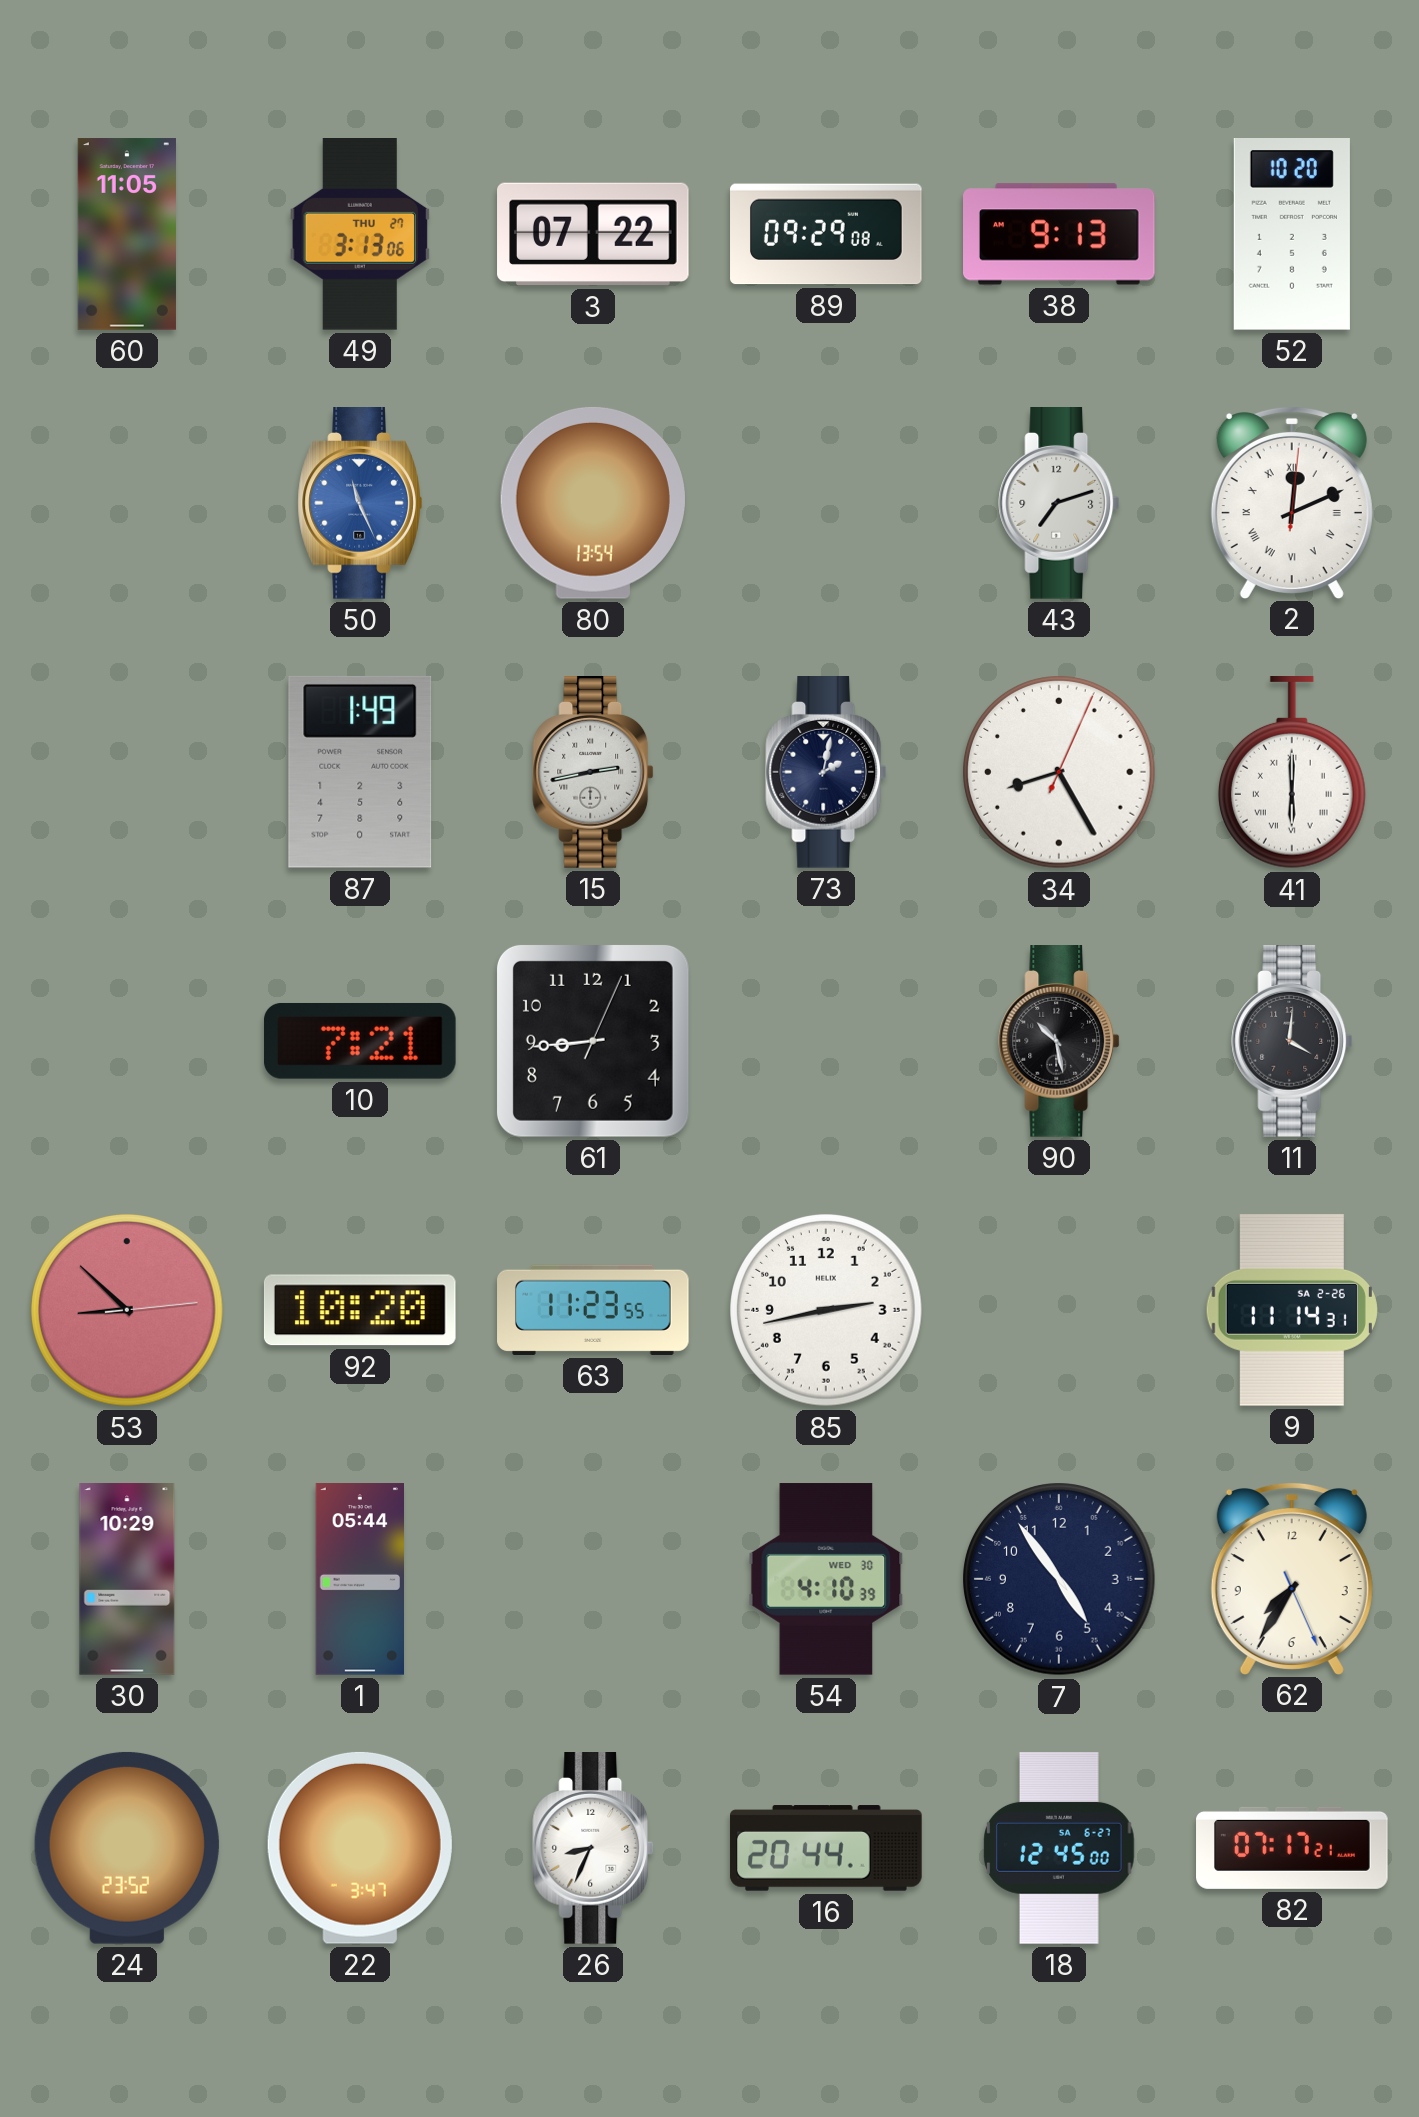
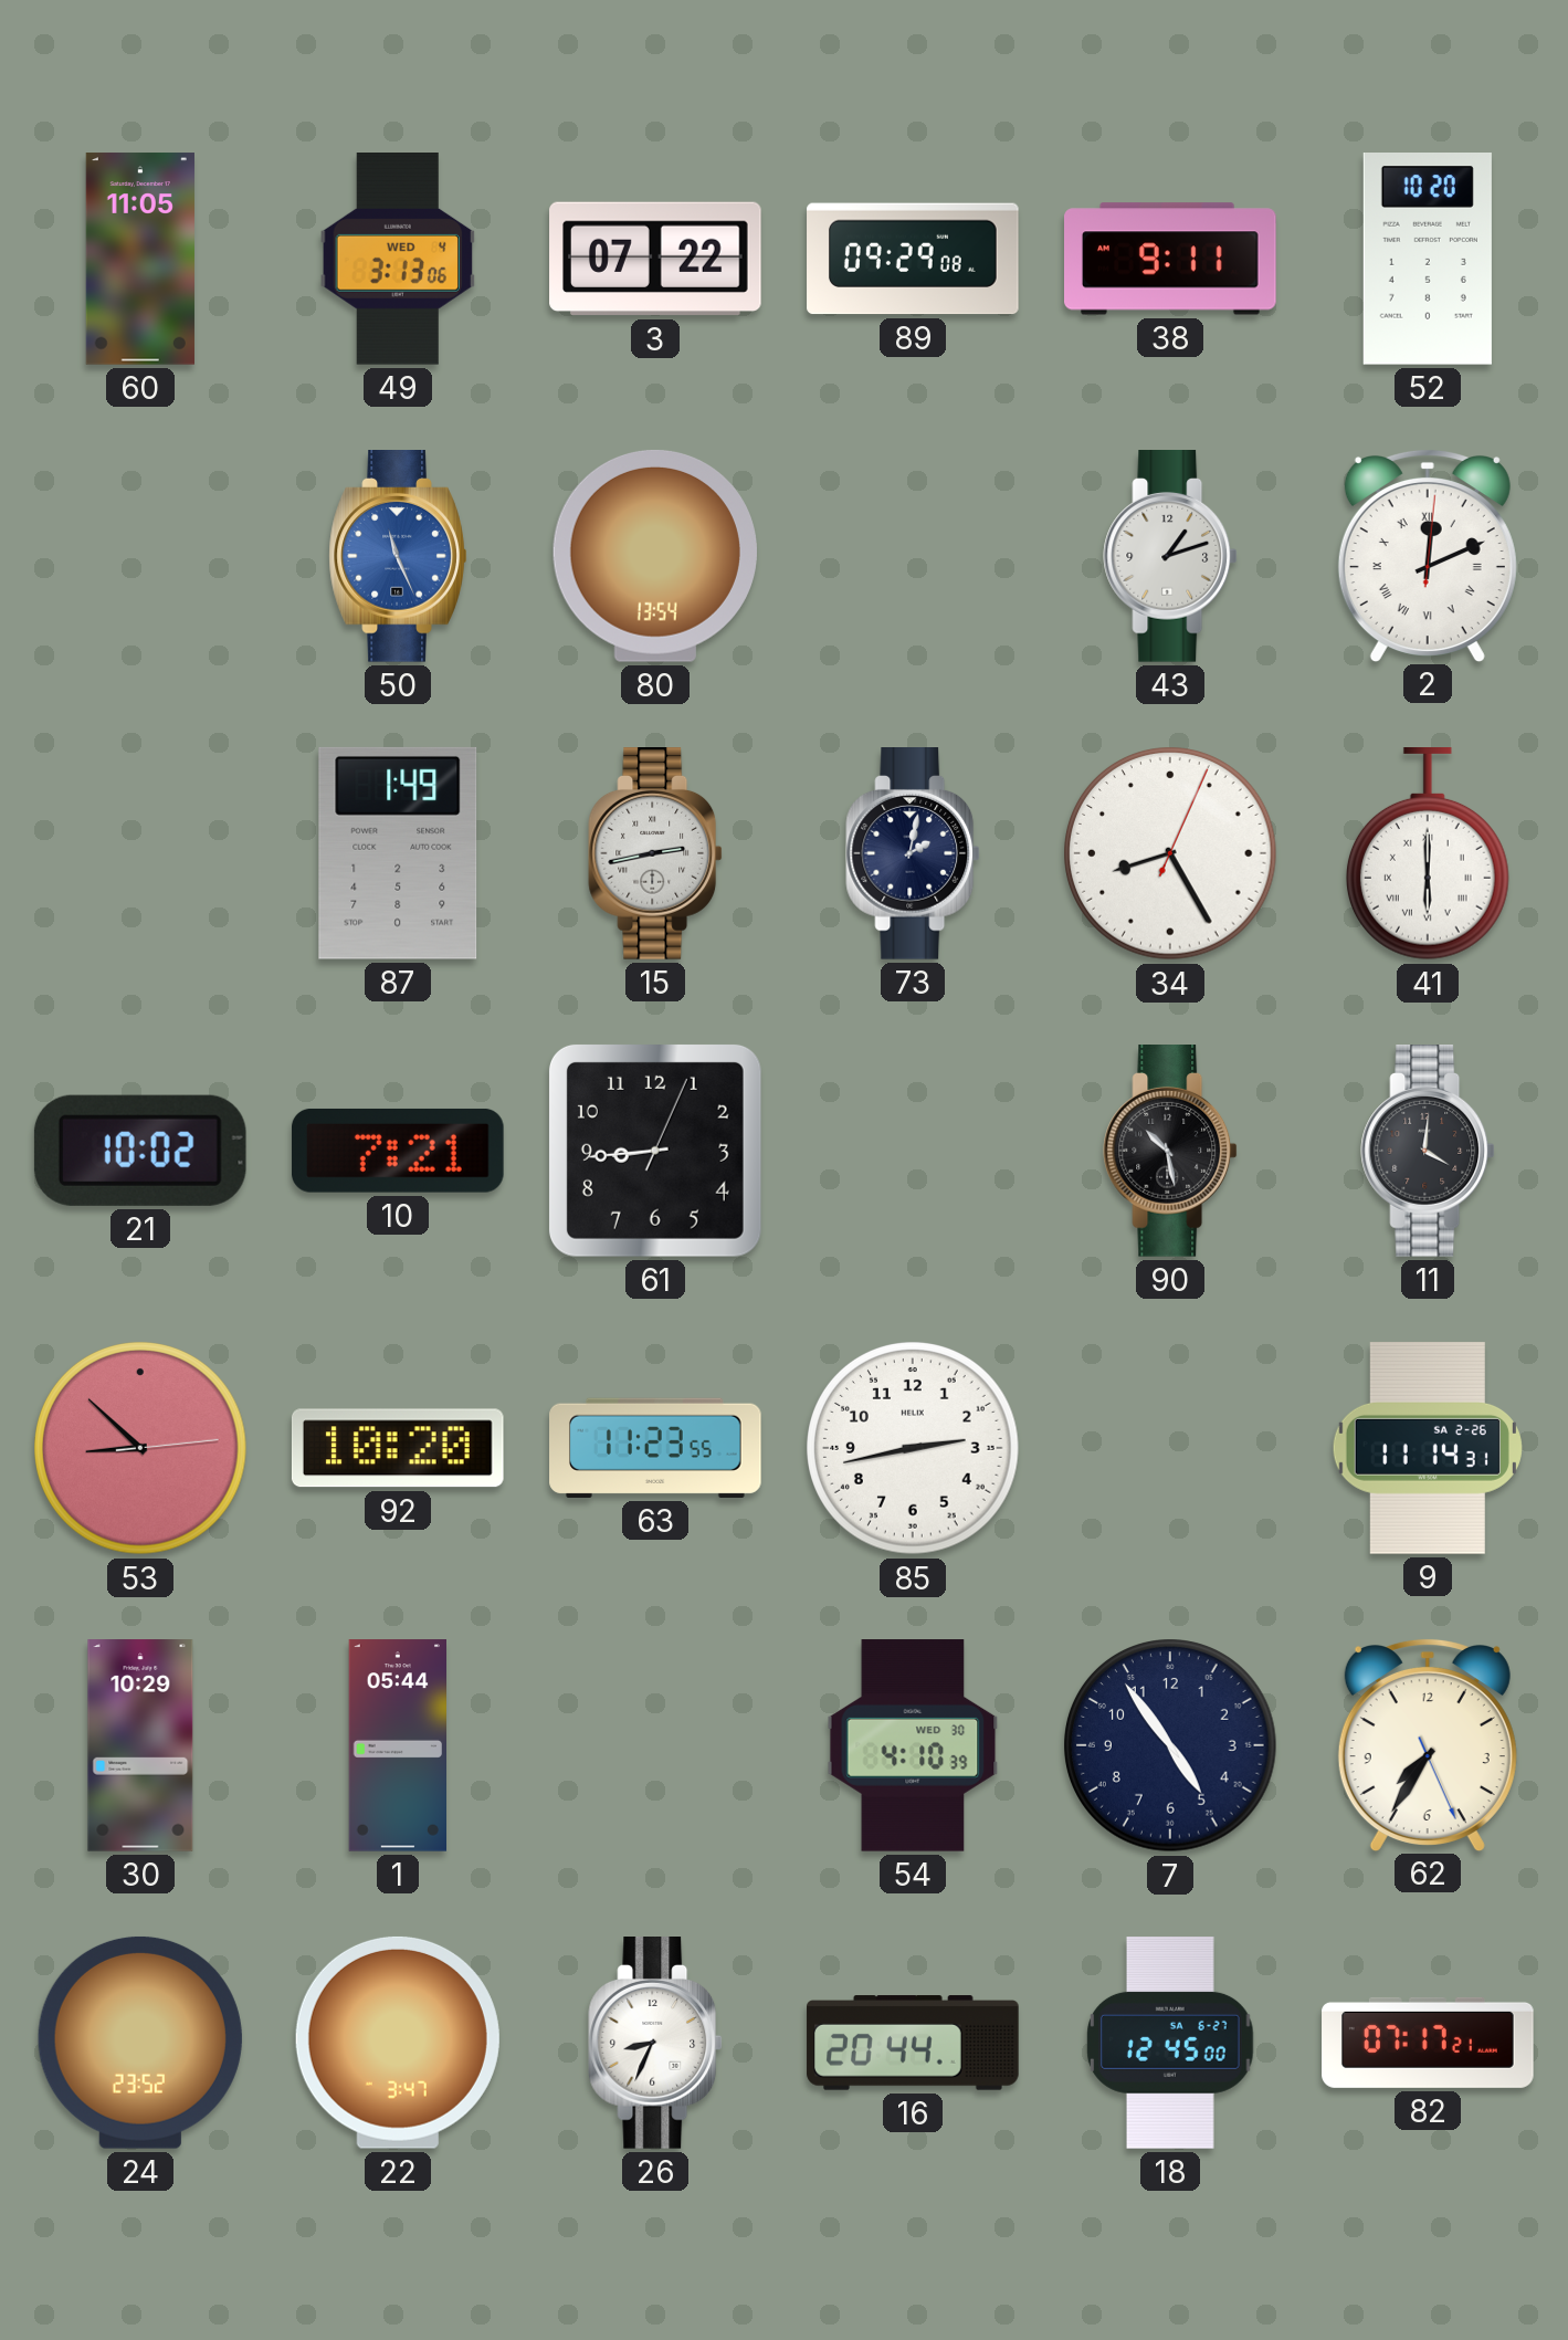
49 date: THU 27 -> WED 4
38: 9:13 -> 9:11
43: 7:12 -> 1:12
21: none -> 10:02
